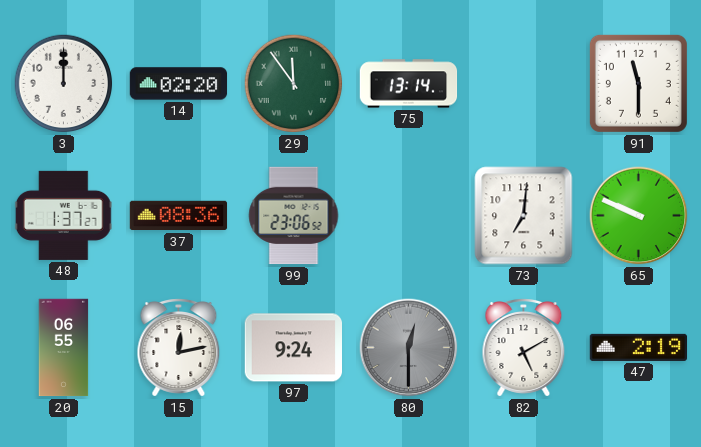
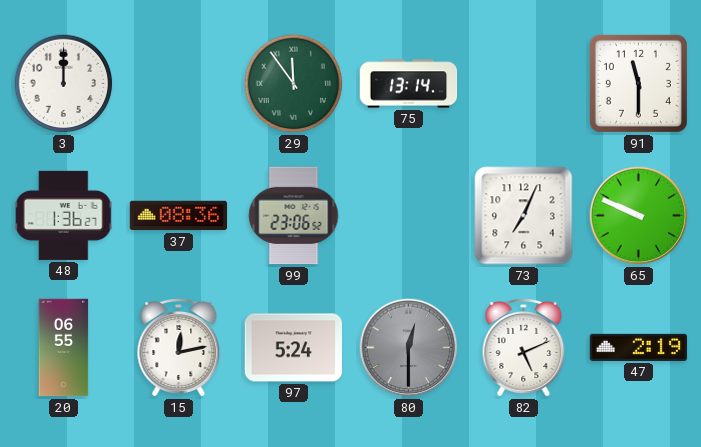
14: 02:20 -> none
48: 1:37 -> 1:36
73: 7:01 -> 7:04
97: 9:24 -> 5:24
82: 5:10 -> 5:11
